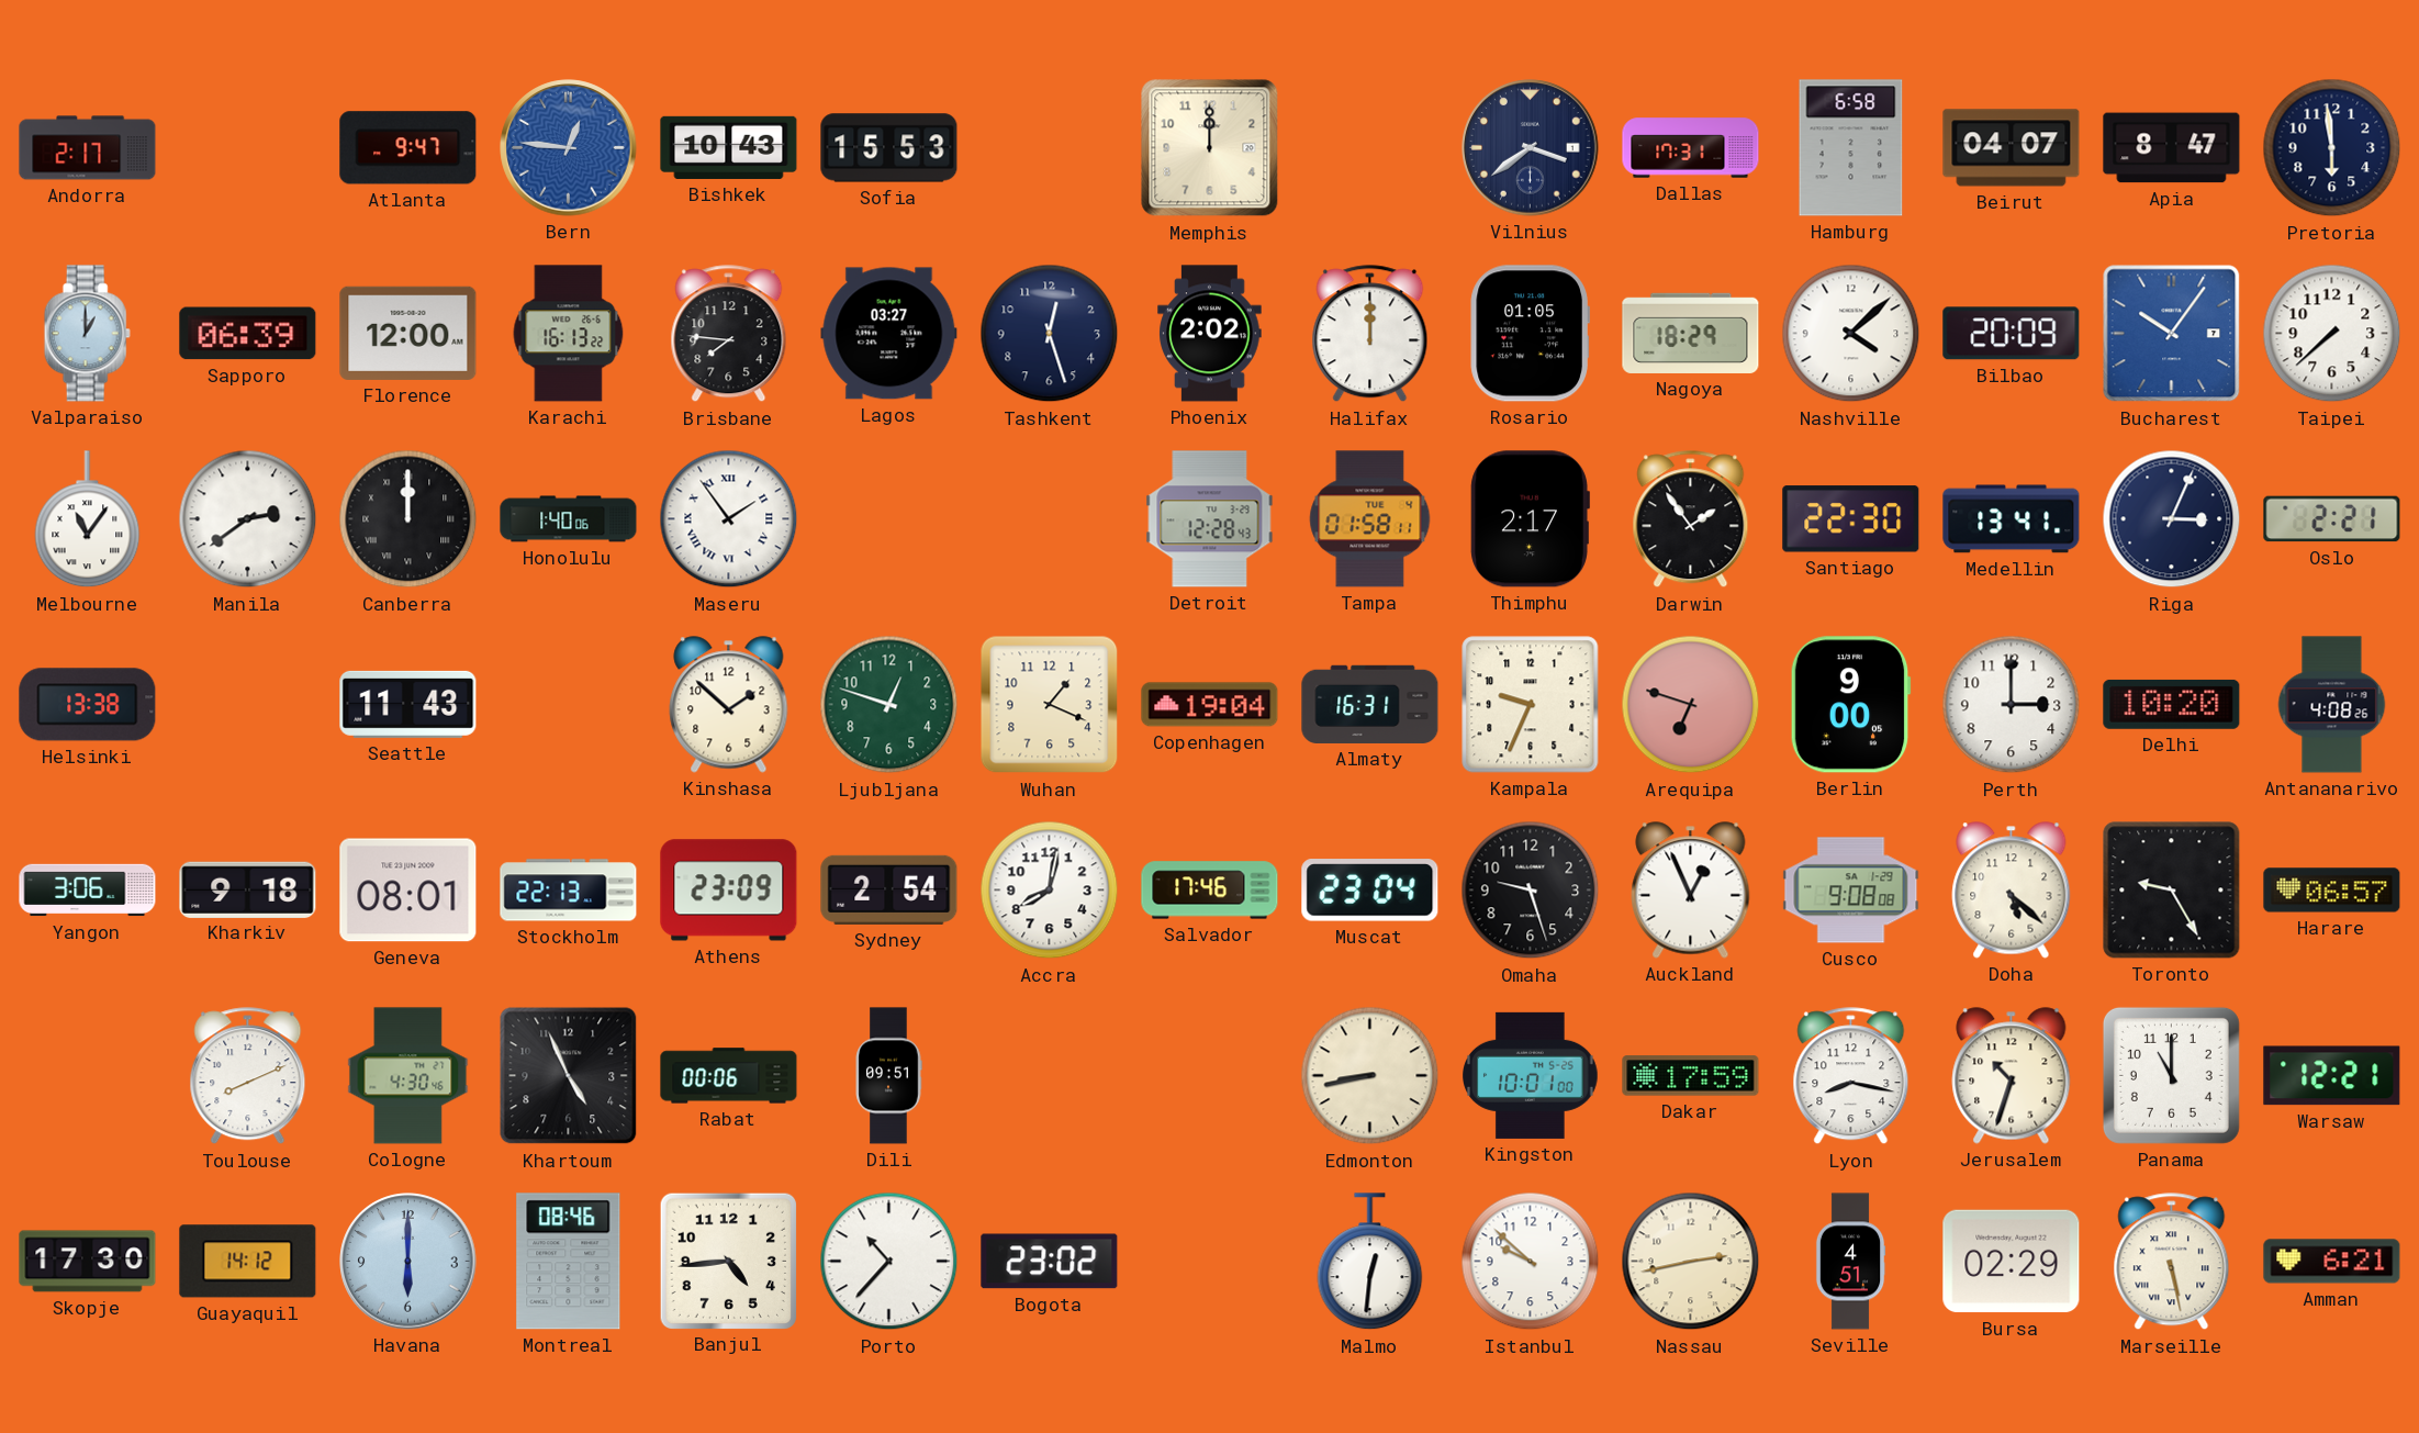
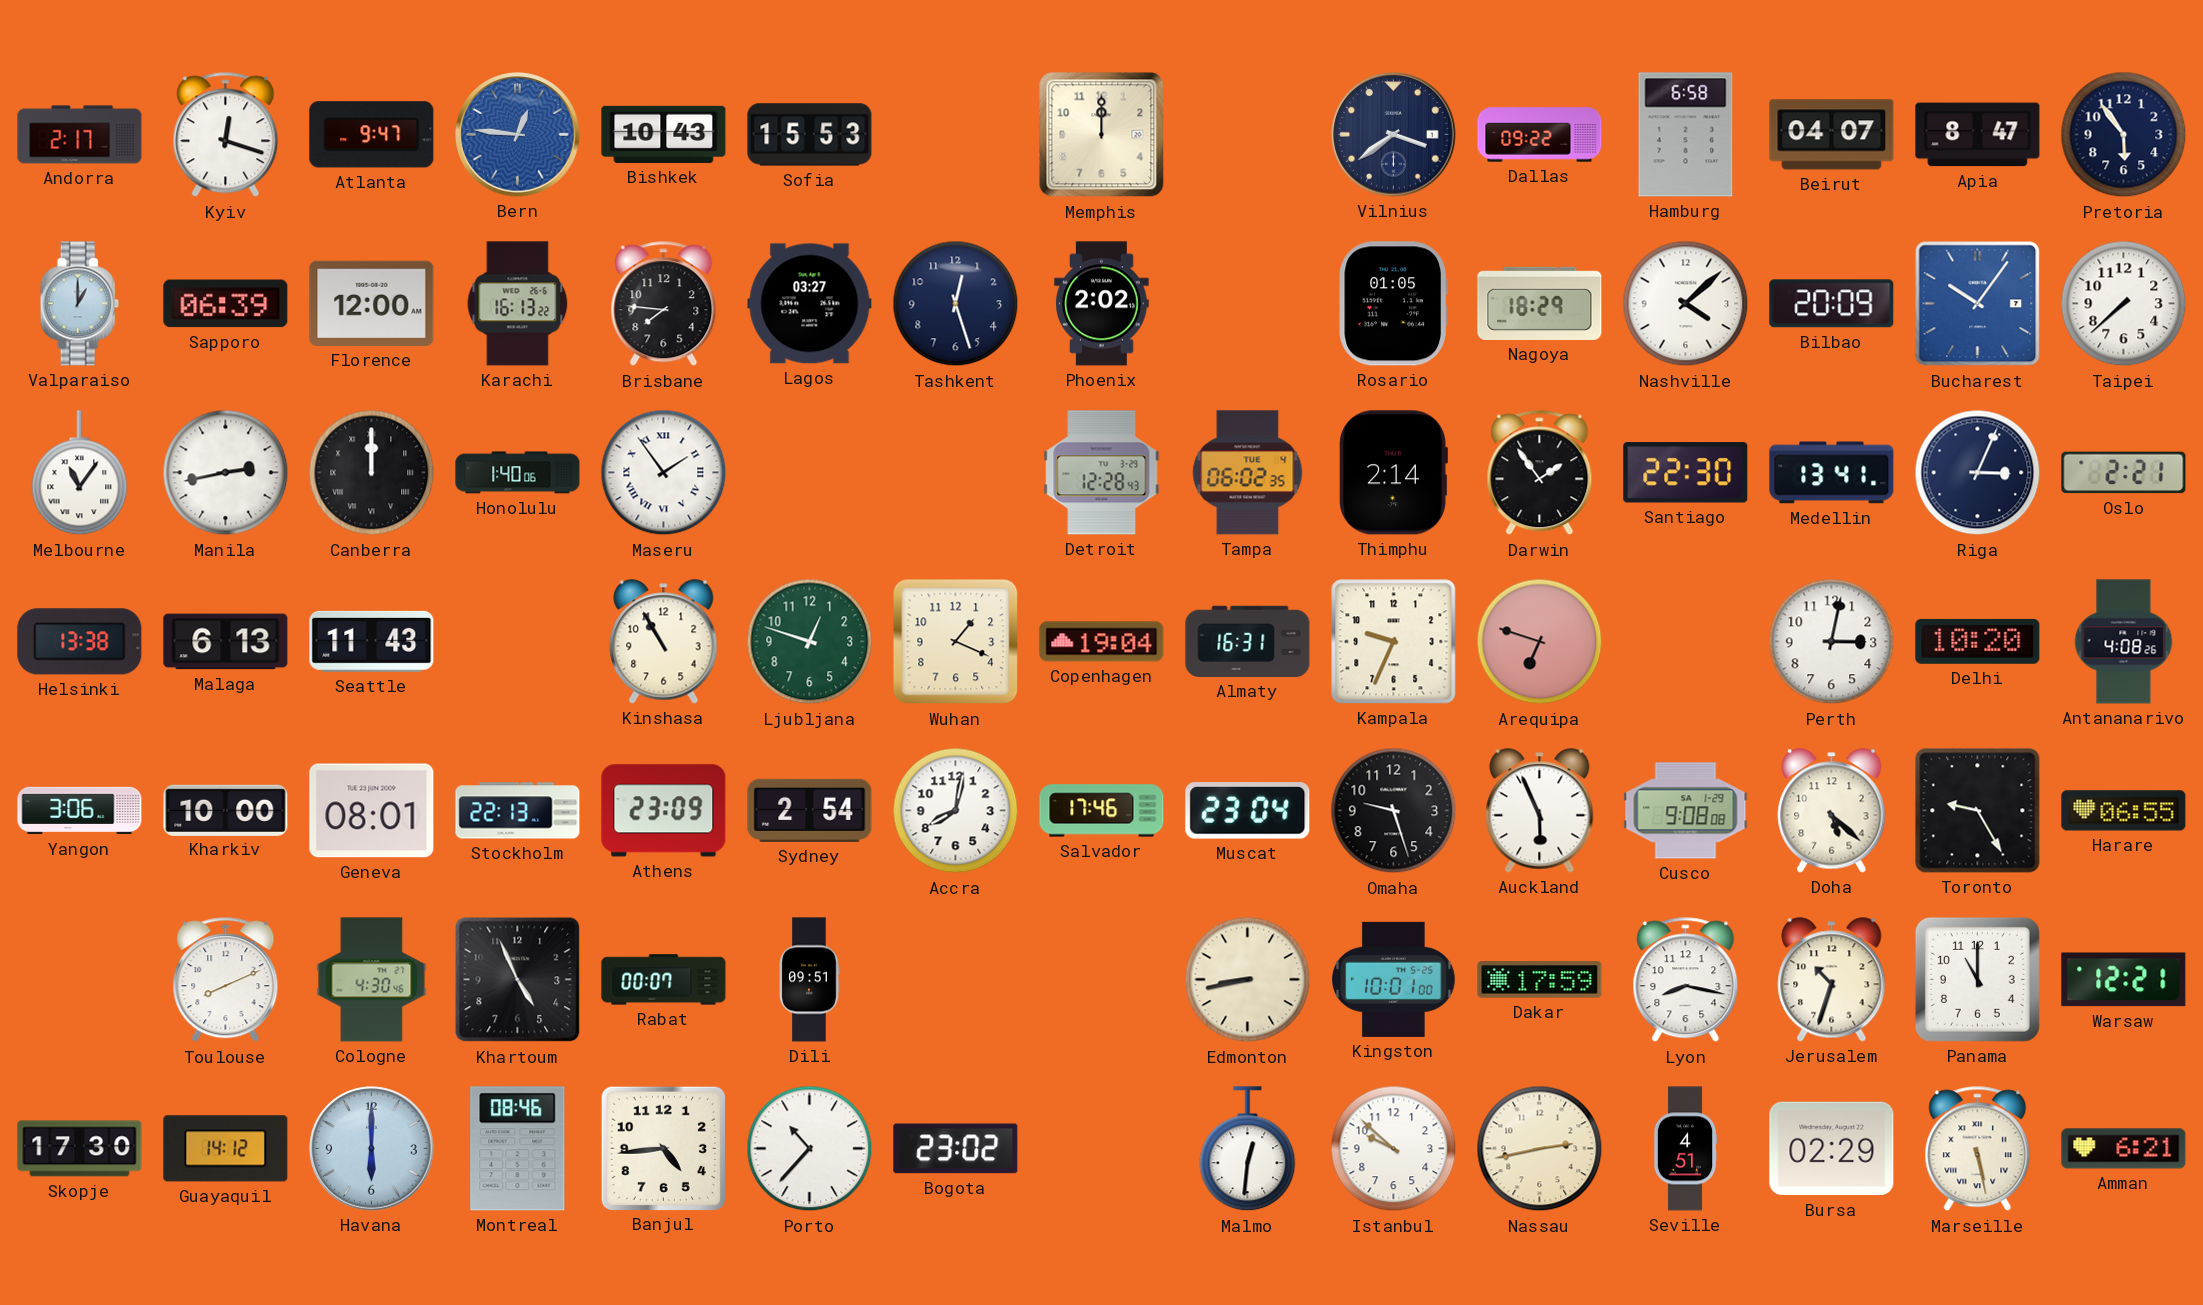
Kyiv: none -> 12:18
Dallas: 17:31 -> 09:22
Pretoria: 5:59 -> 5:54
Halifax: 12:00 -> none
Manila: 2:39 -> 2:43
Tampa: 01:58 -> 06:02
Thimphu: 2:17 -> 2:14
Malaga: none -> 6:13
Kinshasa: 1:52 -> 10:55
Berlin: 9:00 -> none
Perth: 3:00 -> 3:02
Kharkiv: 9:18 -> 10:00
Auckland: 12:56 -> 5:56
Harare: 06:57 -> 06:55
Rabat: 00:06 -> 00:07
